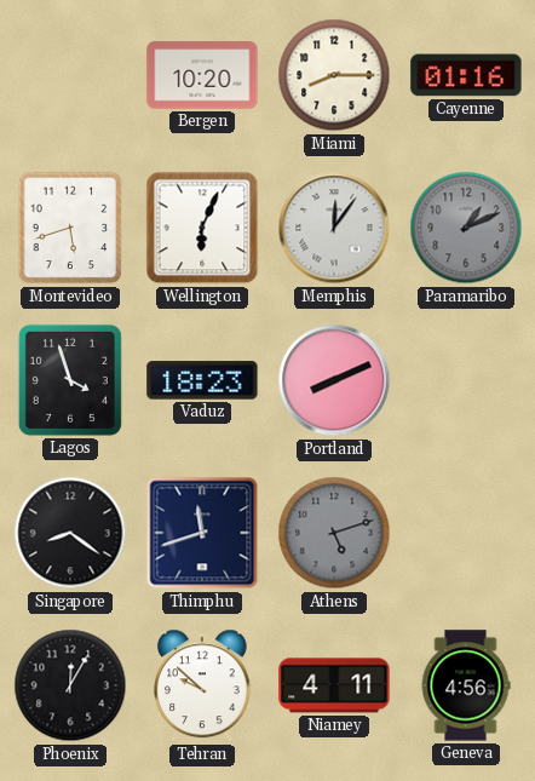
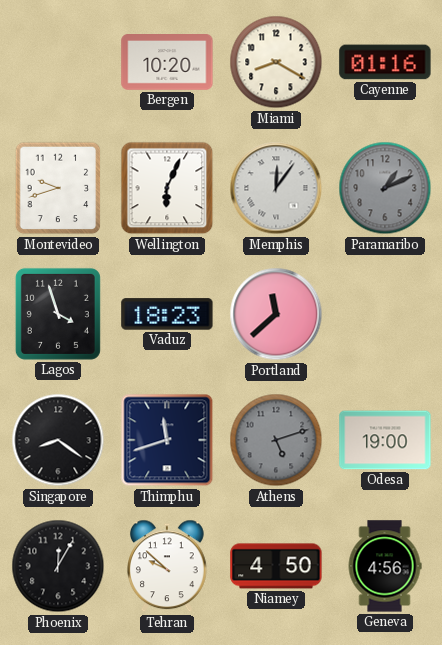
Miami: 8:15 -> 8:20
Montevideo: 5:42 -> 9:42
Portland: 8:11 -> 11:38
Odesa: none -> 19:00
Niamey: 4:11 -> 4:50
